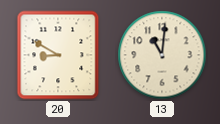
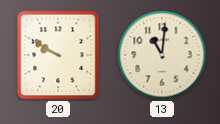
20: 8:50 -> 9:50
